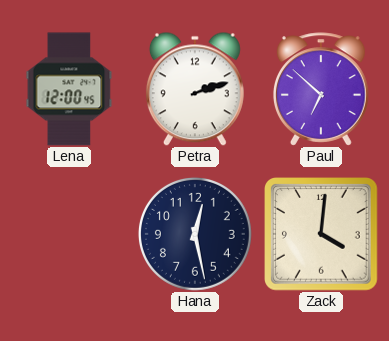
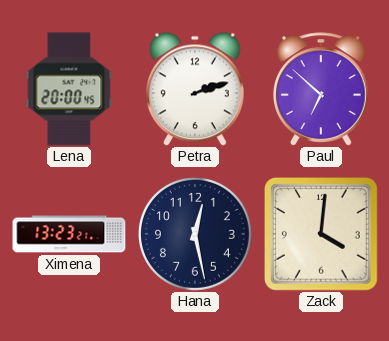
Lena: 12:00 -> 20:00
Ximena: none -> 13:23
